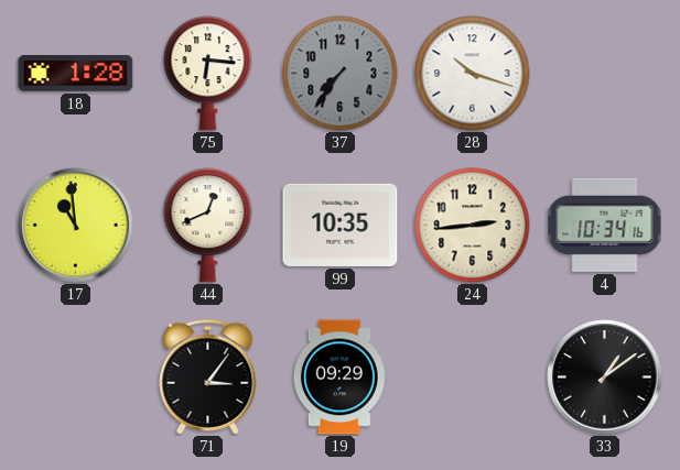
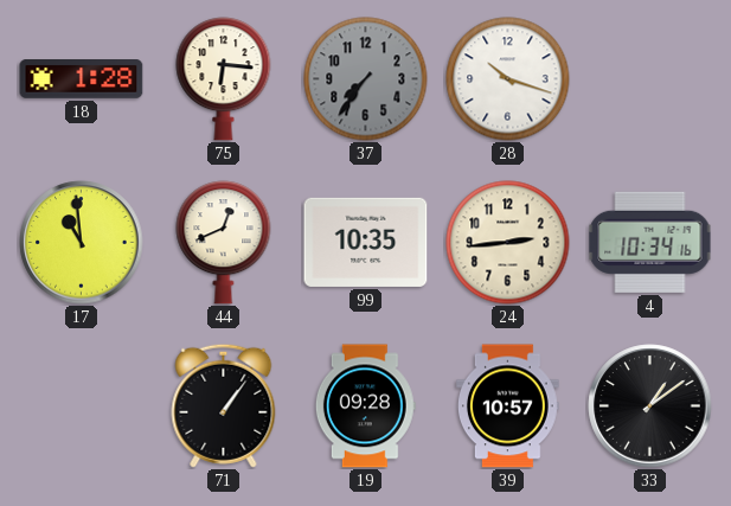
71: 3:06 -> 1:06
19: 09:29 -> 09:28
39: none -> 10:57
